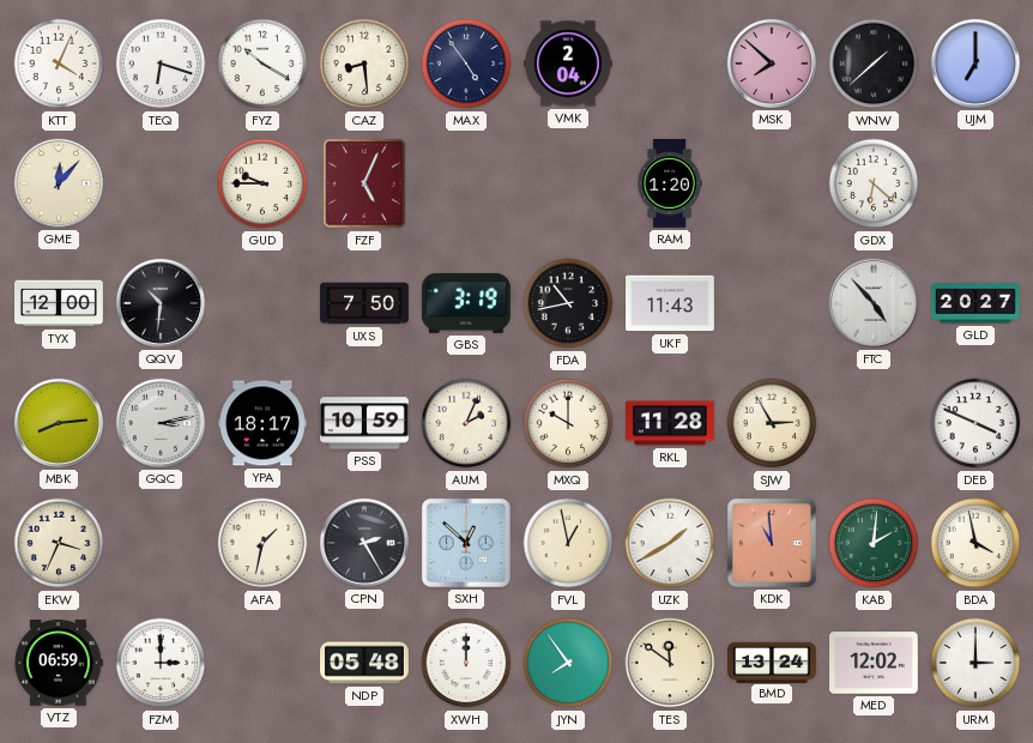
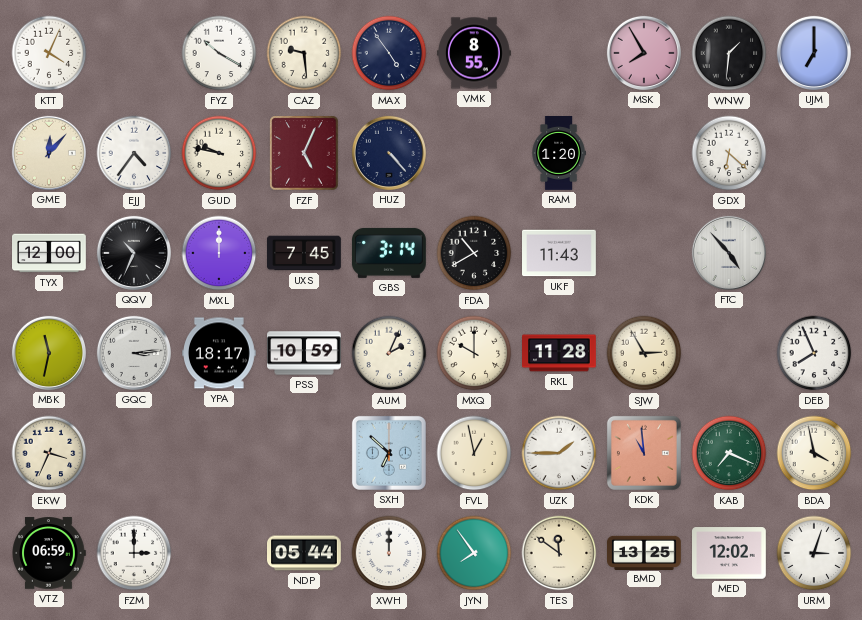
TEQ: 6:18 -> none
CAZ: 8:29 -> 9:29
VMK: 2:04 -> 8:55
MSK: 7:52 -> 7:55
WNW: 1:38 -> 1:31
EJJ: none -> 4:36
GUD: 9:45 -> 9:47
HUZ: none -> 4:23
QQV: 10:31 -> 10:34
MXL: none -> 12:00
UXS: 7:50 -> 7:45
GBS: 3:19 -> 3:14
FDA: 10:43 -> 10:40
GLD: 20:27 -> none
MBK: 8:14 -> 11:32
GQC: 3:13 -> 3:14
DEB: 3:49 -> 7:56
AFA: 1:32 -> none
CPN: 2:25 -> none
SXH: 12:52 -> 6:52
UZK: 1:40 -> 1:45
KAB: 2:01 -> 7:19
NDP: 05:48 -> 05:44
BMD: 13:24 -> 13:25
URM: 3:00 -> 3:03
